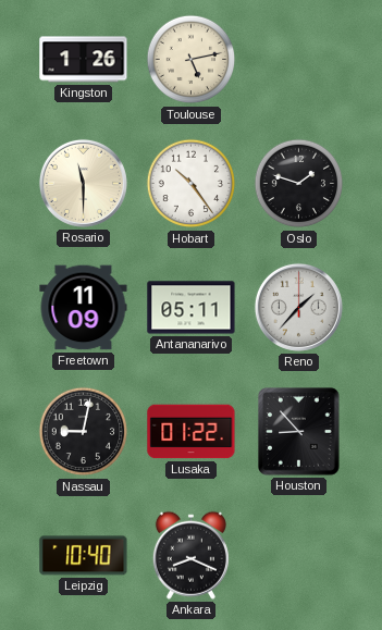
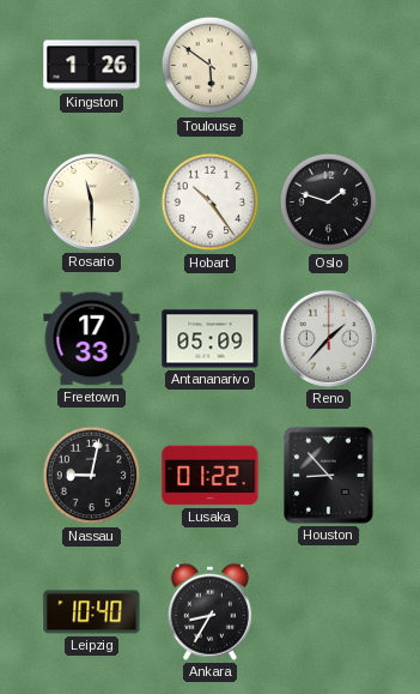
Toulouse: 5:13 -> 5:51
Freetown: 11:09 -> 17:33
Antananarivo: 05:11 -> 05:09
Ankara: 8:19 -> 8:35
